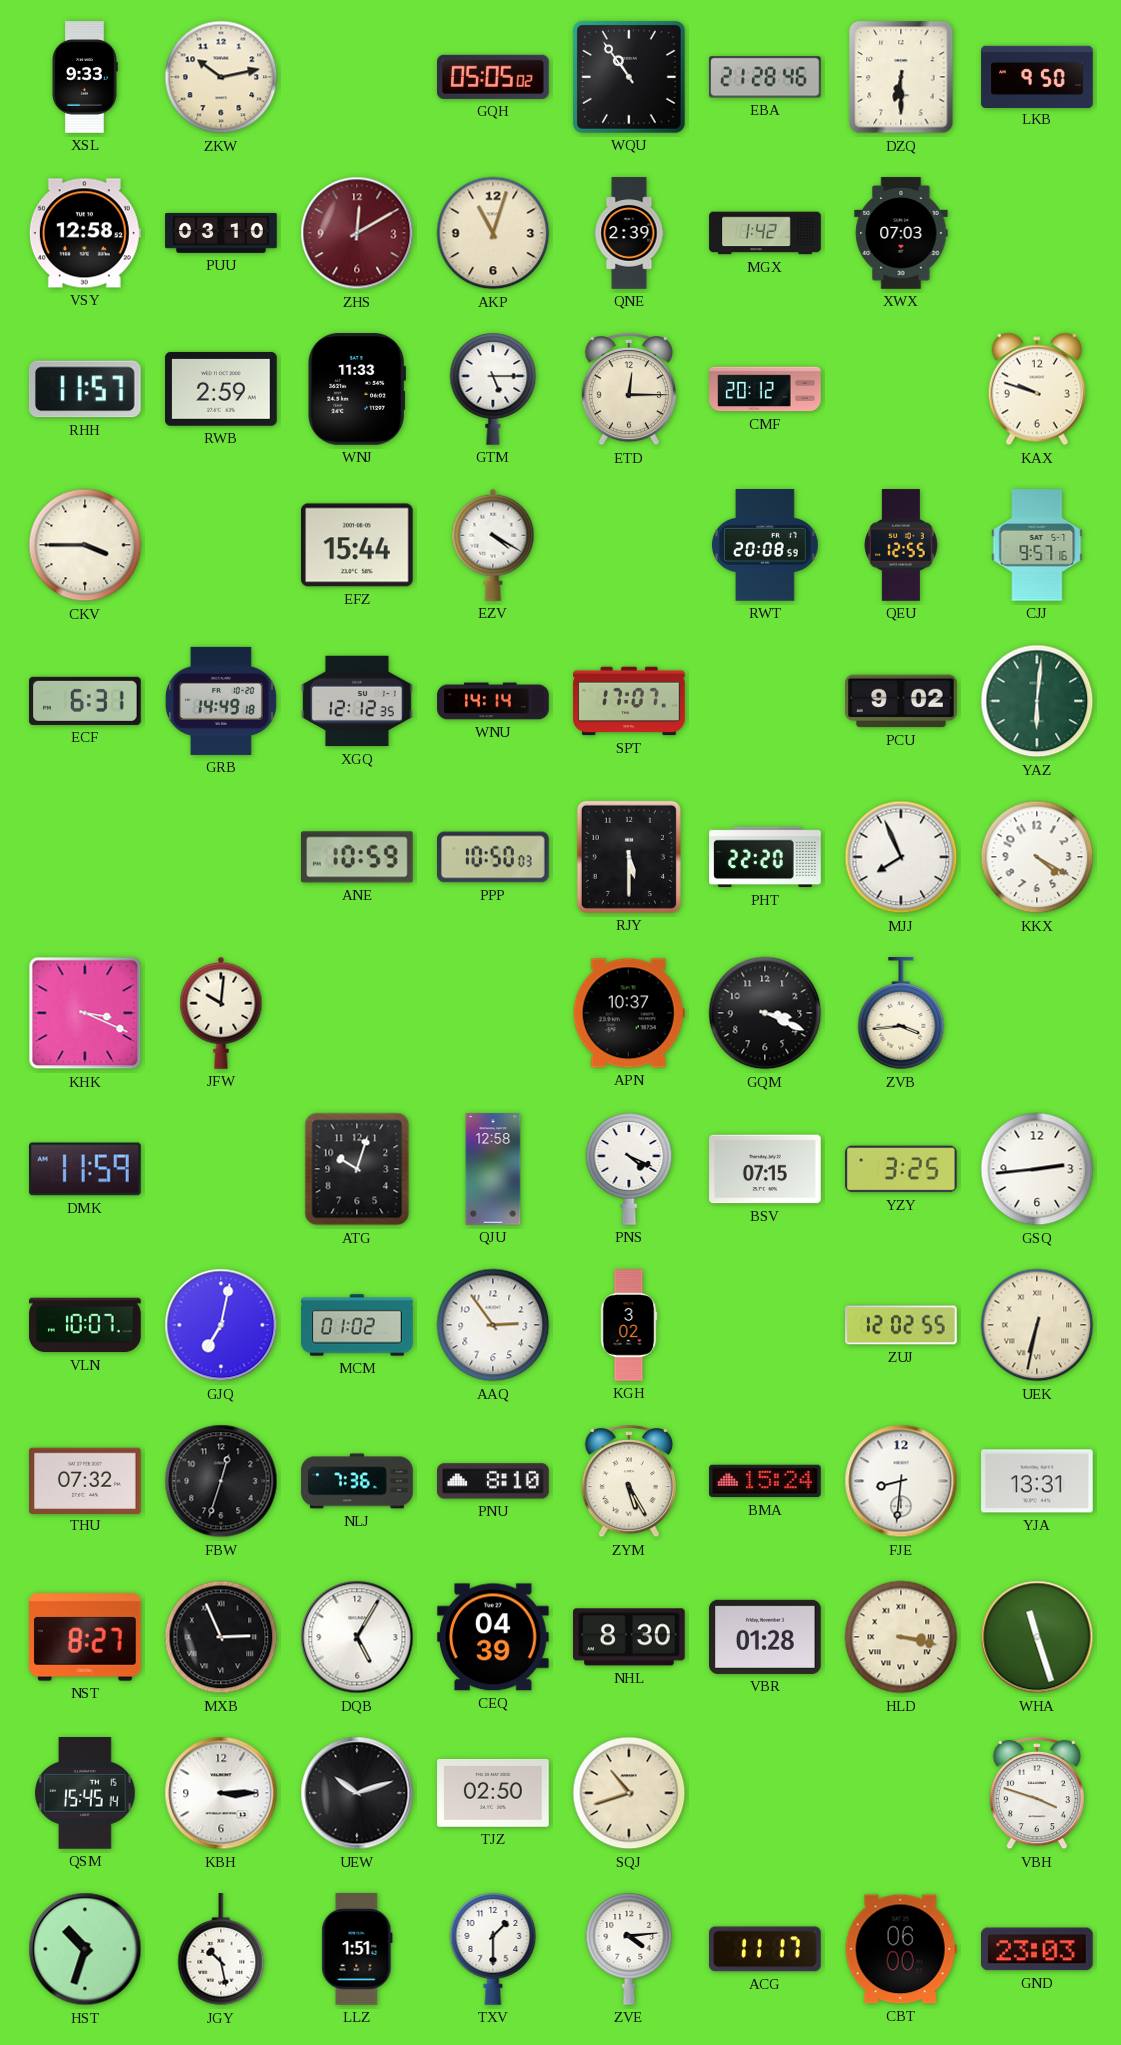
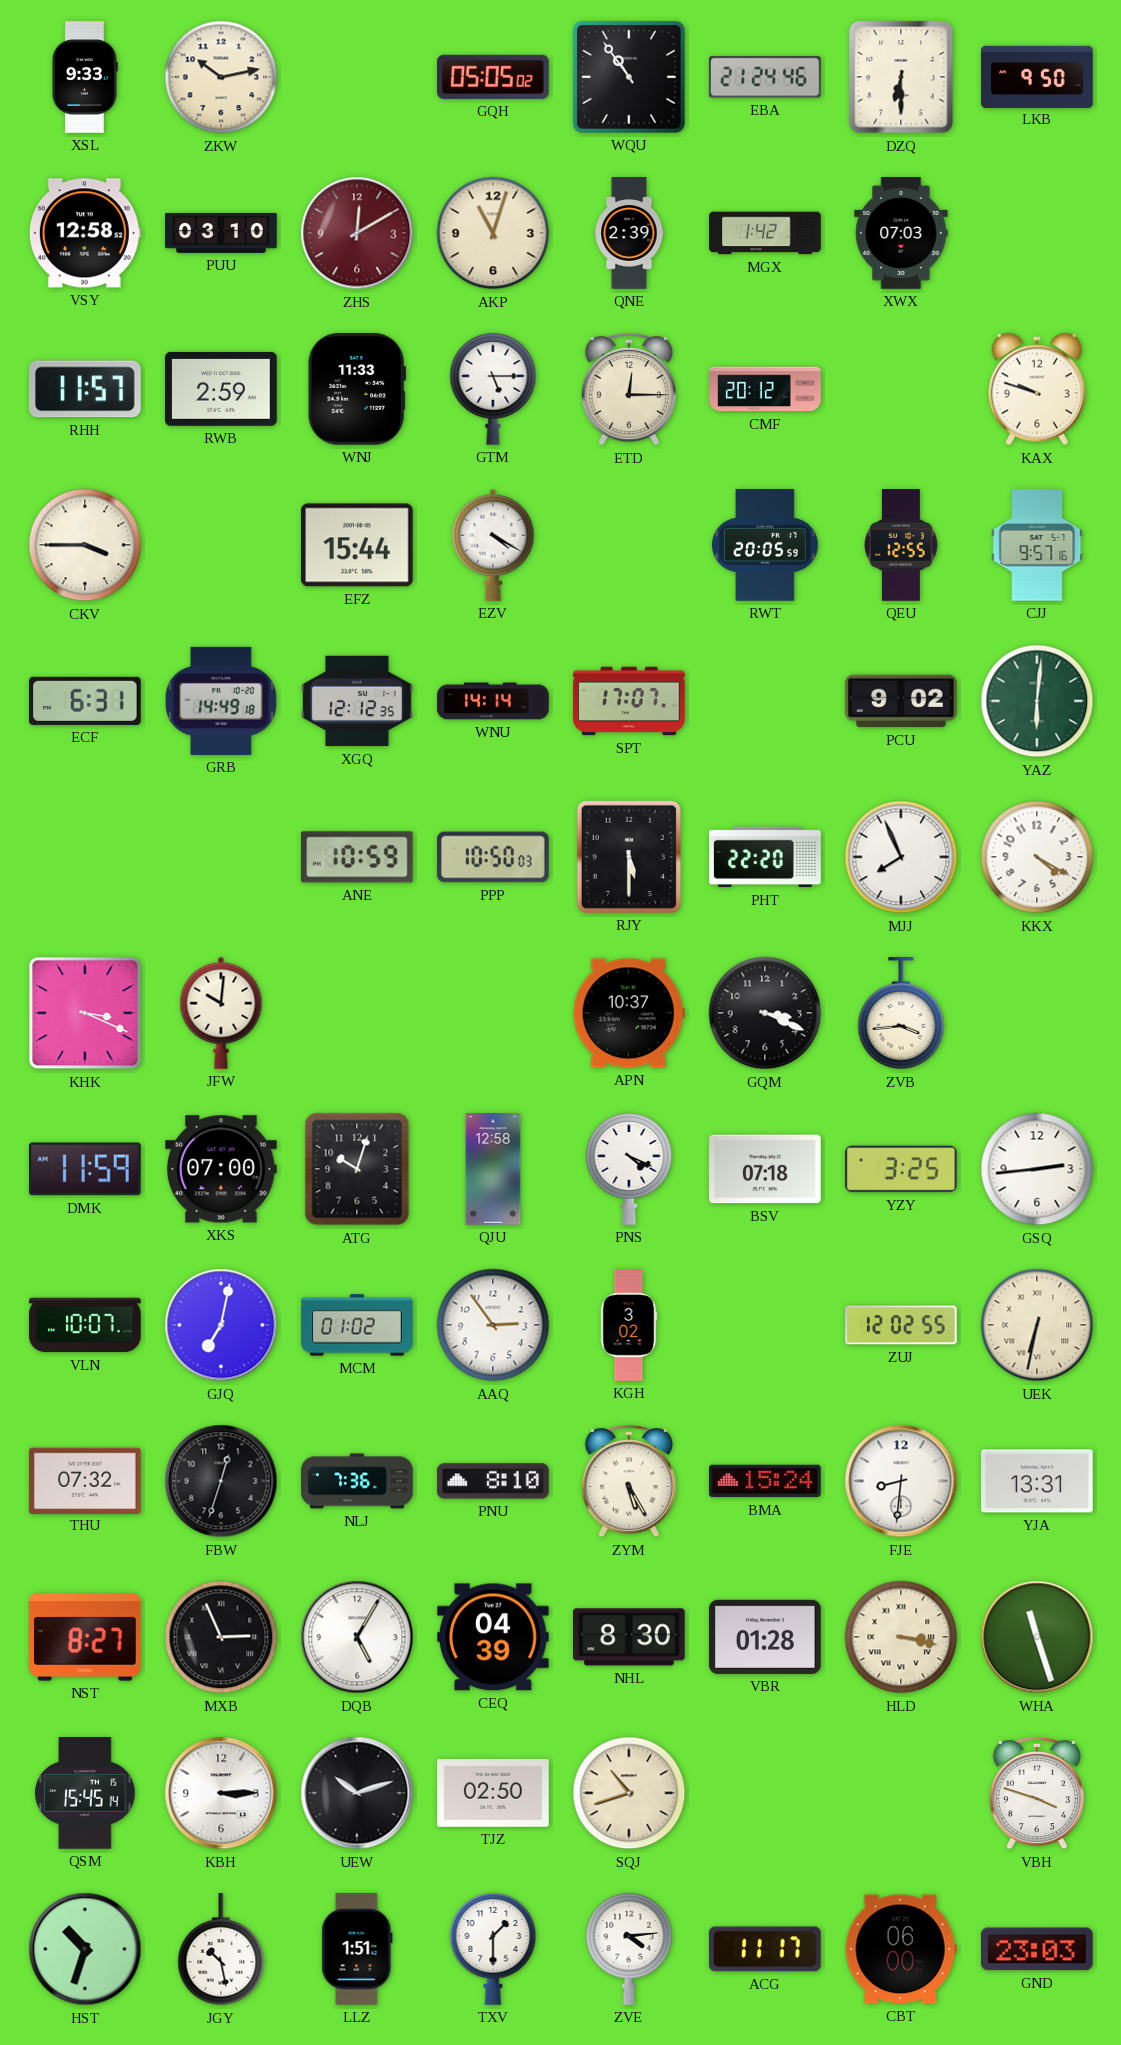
EBA: 21:28 -> 21:24
RWT: 20:08 -> 20:05
XKS: none -> 07:00
BSV: 07:15 -> 07:18
